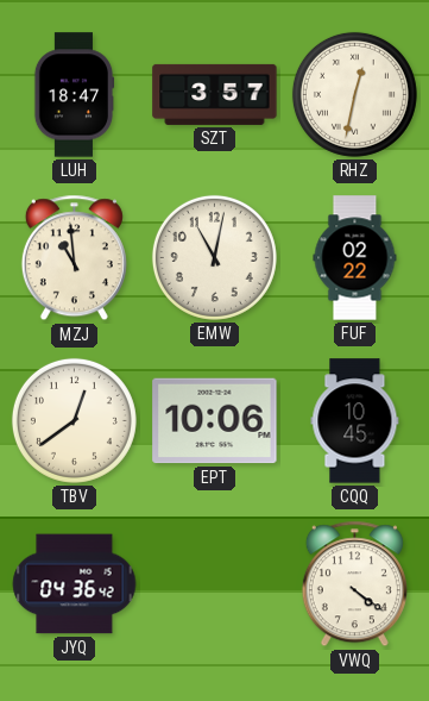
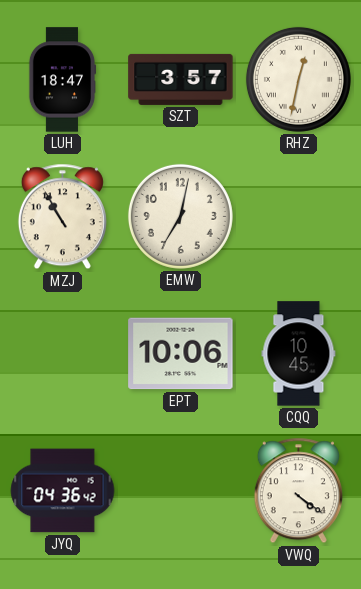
MZJ: 10:59 -> 10:55
EMW: 11:02 -> 7:02
FUF: 02:22 -> none
TBV: 12:39 -> none
